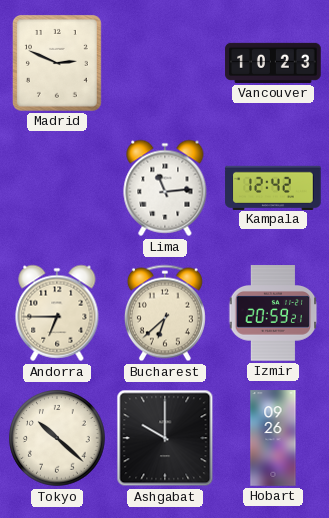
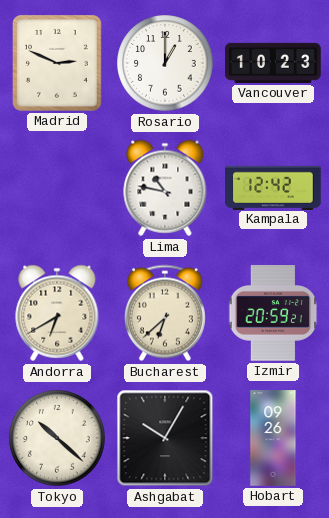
Rosario: none -> 1:00
Lima: 11:14 -> 10:47
Andorra: 6:45 -> 6:40
Ashgabat: 10:00 -> 10:05
